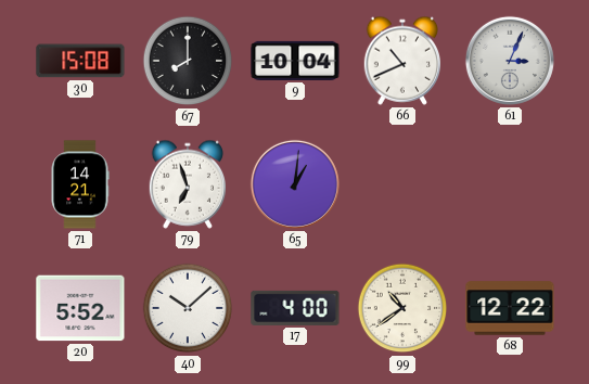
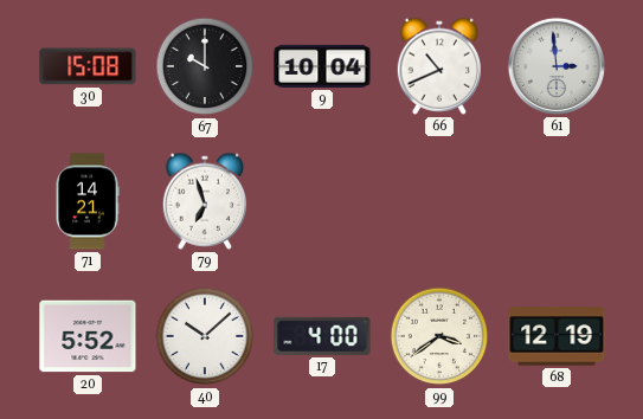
67: 8:00 -> 10:00
61: 3:04 -> 2:59
65: 1:01 -> none
99: 10:39 -> 3:39
68: 12:22 -> 12:19
